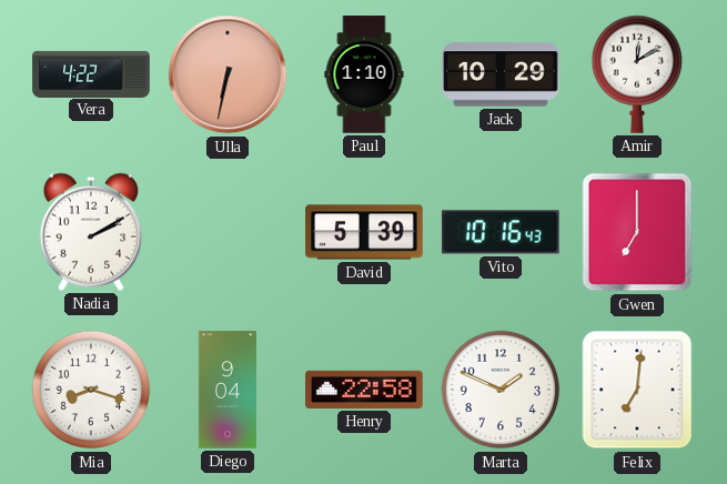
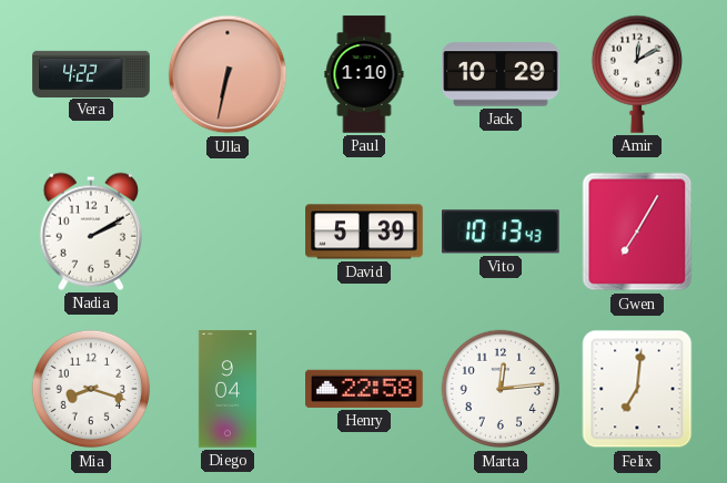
Vito: 10:16 -> 10:13
Gwen: 7:00 -> 7:05
Marta: 1:49 -> 12:14
